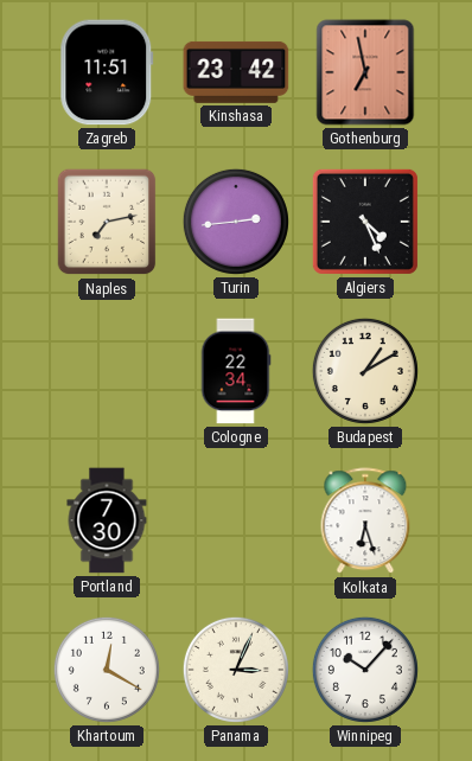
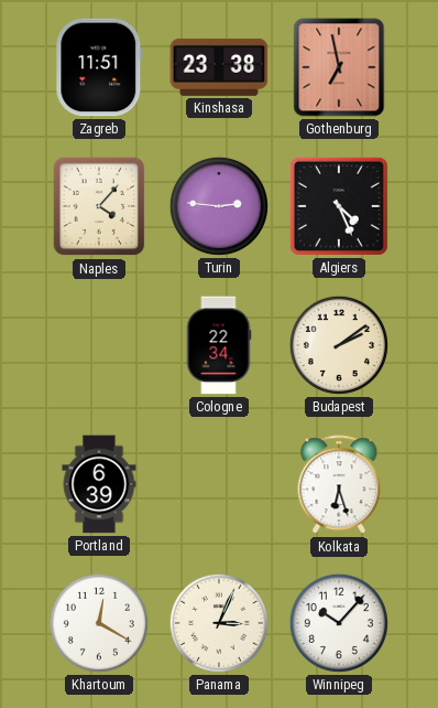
Kinshasa: 23:42 -> 23:38
Naples: 7:13 -> 4:07
Turin: 2:44 -> 2:46
Budapest: 1:10 -> 2:09
Portland: 7:30 -> 6:39
